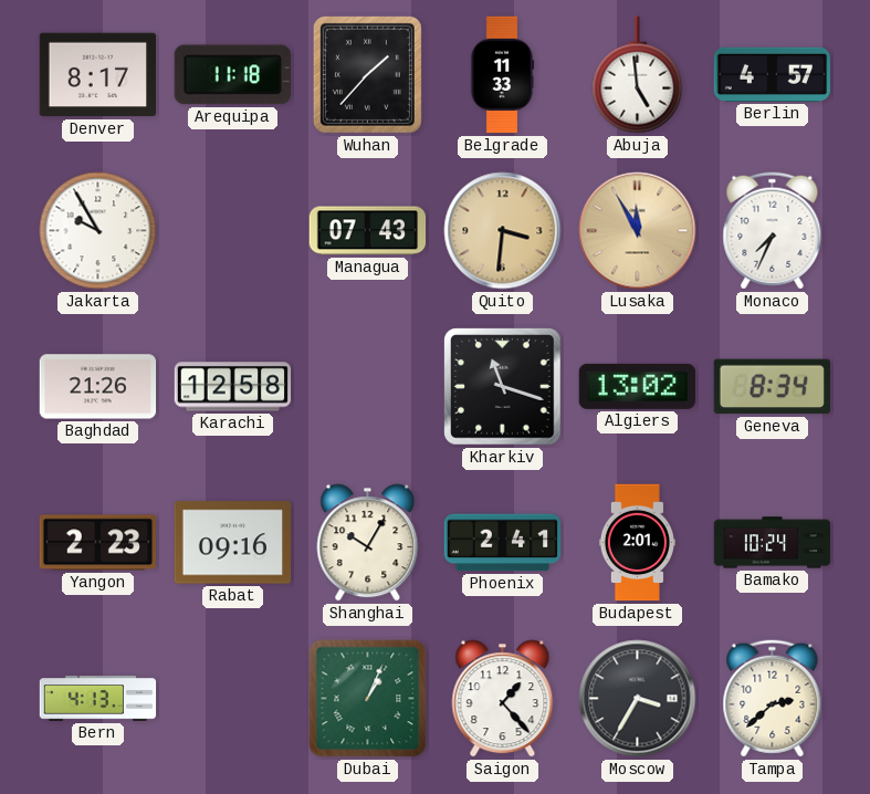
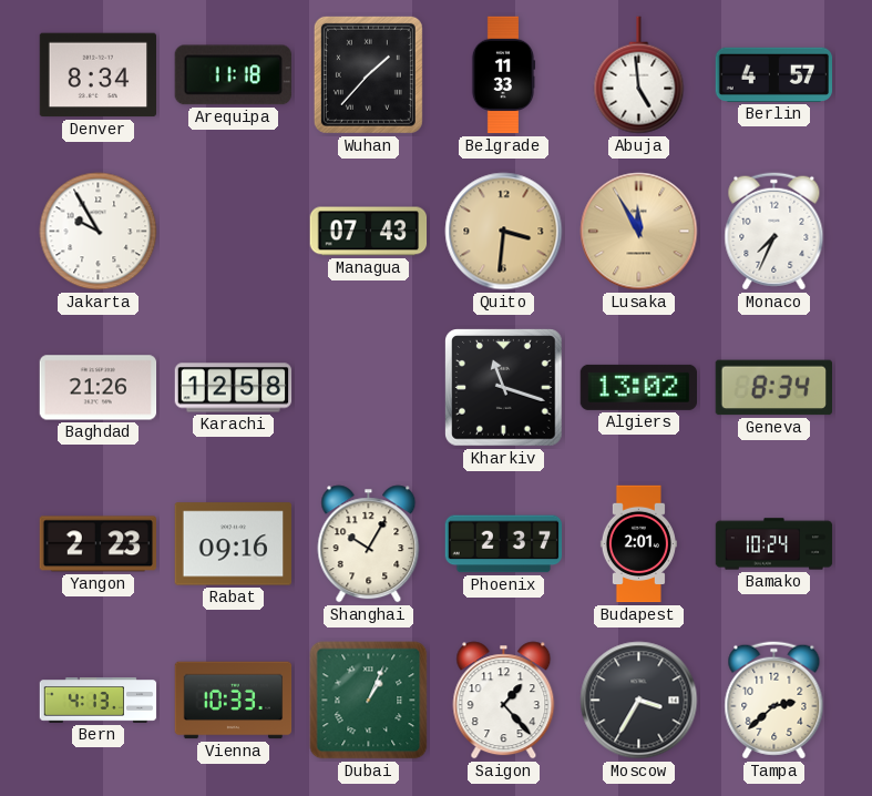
Denver: 8:17 -> 8:34
Phoenix: 2:41 -> 2:37
Vienna: none -> 10:33
